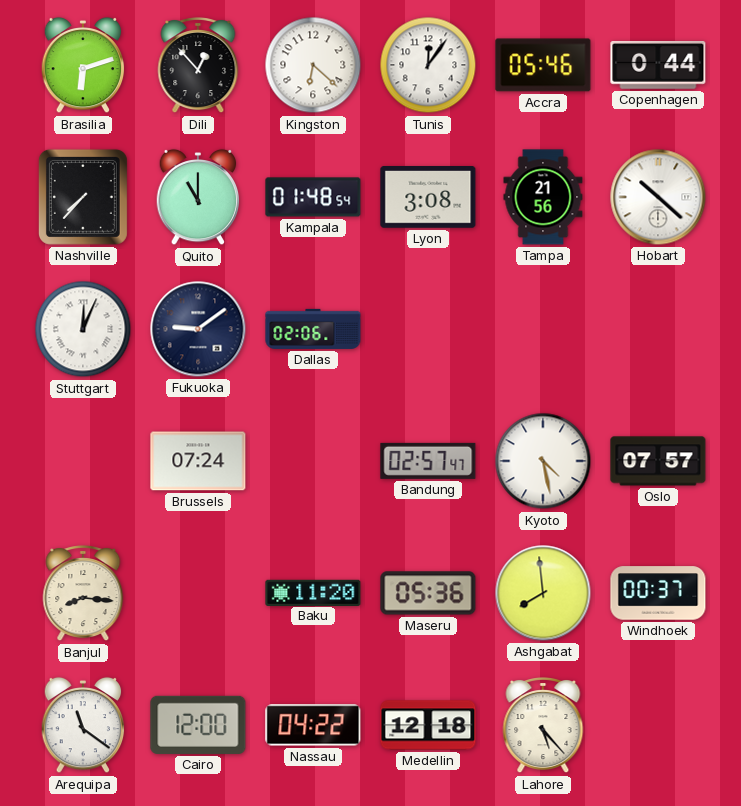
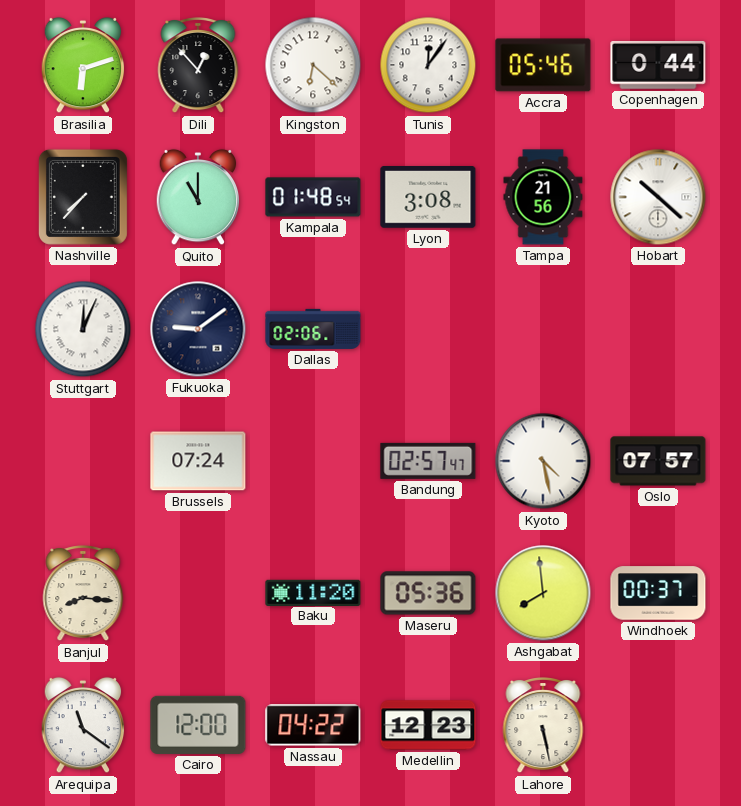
Medellin: 12:18 -> 12:23
Lahore: 5:23 -> 5:28
